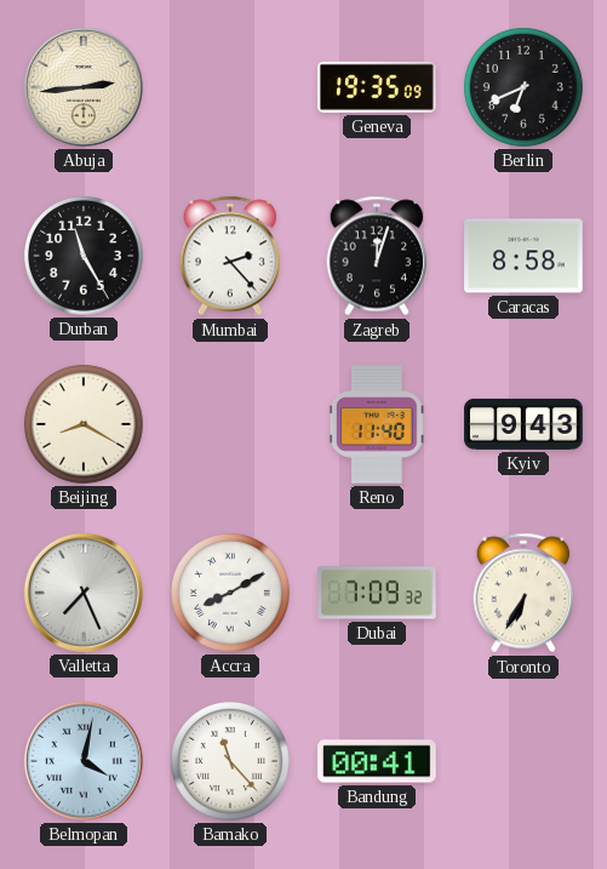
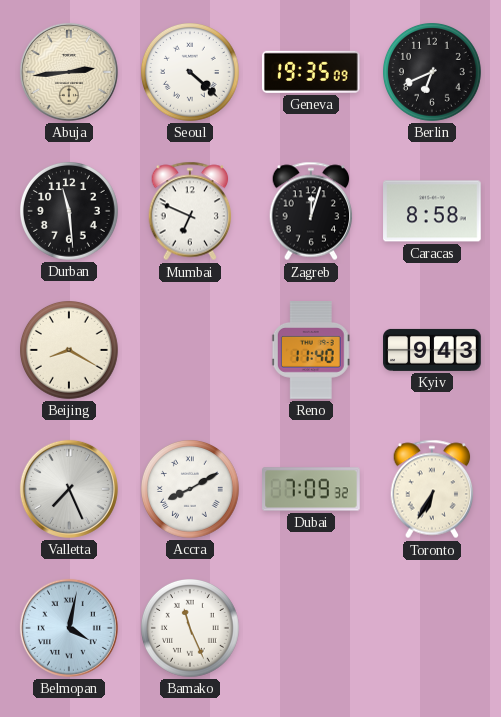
Seoul: none -> 4:22
Durban: 11:25 -> 11:29
Mumbai: 2:23 -> 6:49
Bamako: 11:23 -> 11:26
Bandung: 00:41 -> none
